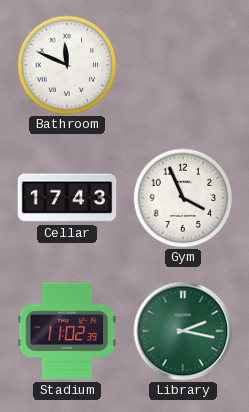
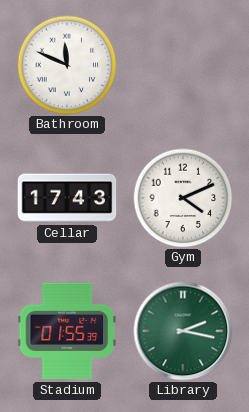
Gym: 3:56 -> 4:11
Stadium: 11:02 -> 01:55
